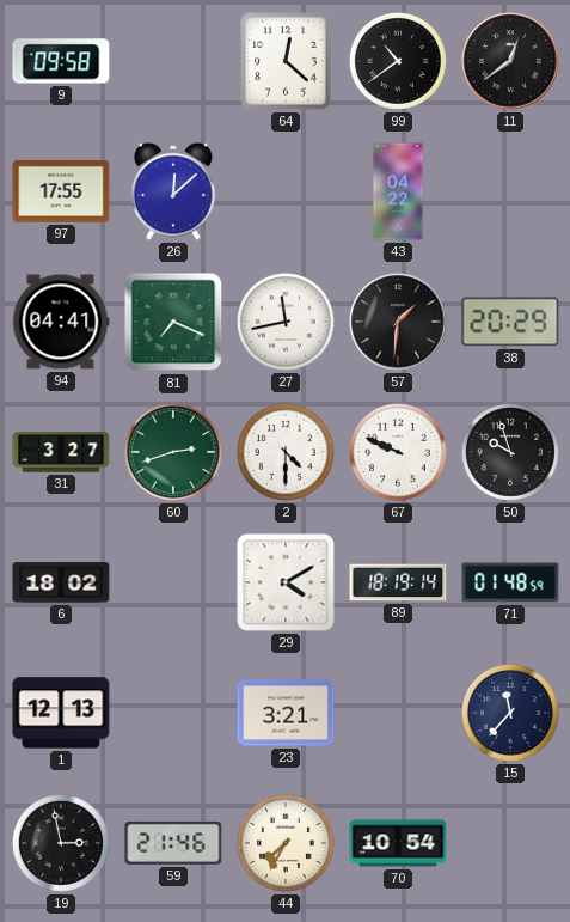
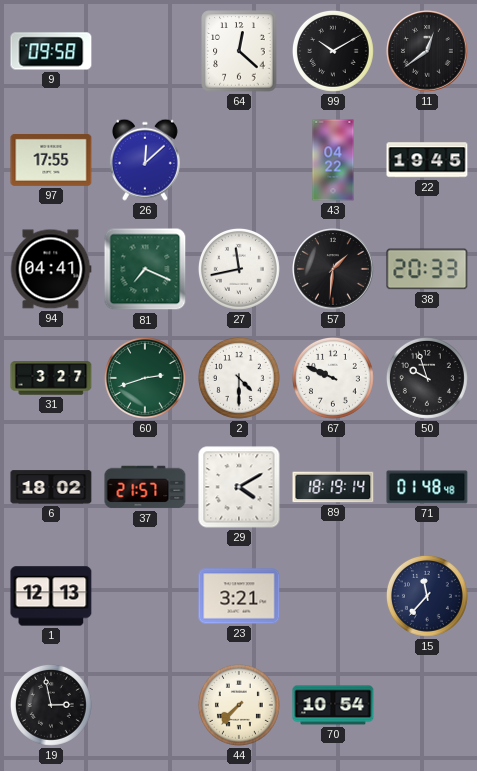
99: 10:39 -> 10:10
22: none -> 19:45
38: 20:29 -> 20:33
37: none -> 21:57
71: 01:48:59 -> 01:48:48
59: 21:46 -> none
44: 7:35 -> 7:37
